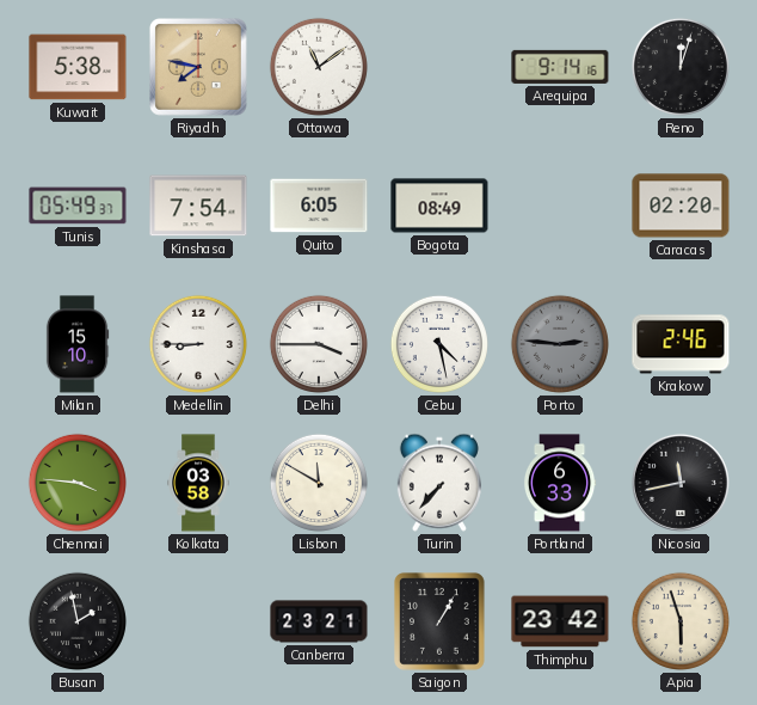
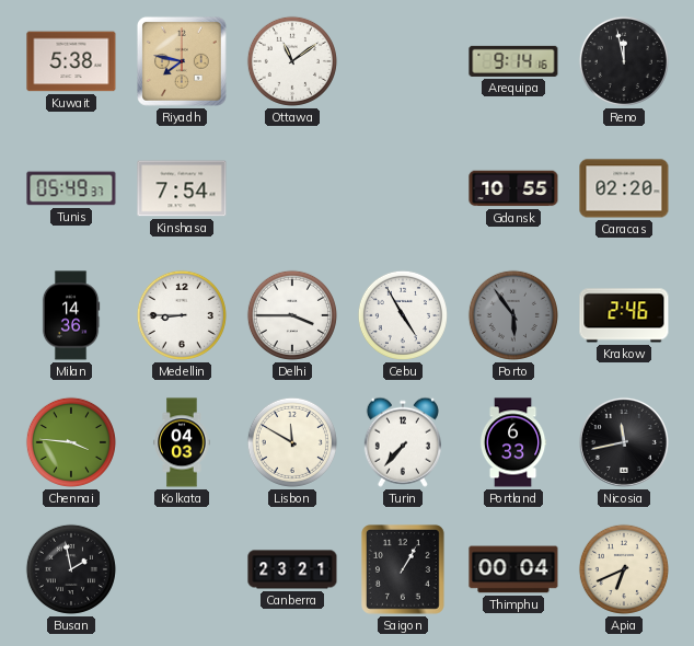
Reno: 12:03 -> 11:58
Quito: 6:05 -> none
Bogota: 08:49 -> none
Gdansk: none -> 10:55
Milan: 15:10 -> 14:36
Cebu: 4:28 -> 4:55
Porto: 2:46 -> 5:54
Kolkata: 03:58 -> 04:03
Thimphu: 23:42 -> 00:04
Apia: 5:57 -> 6:41
